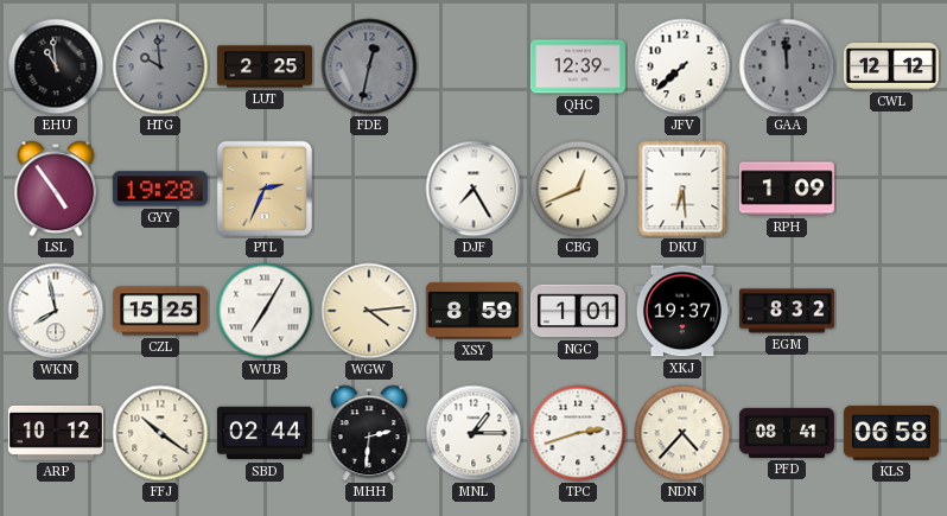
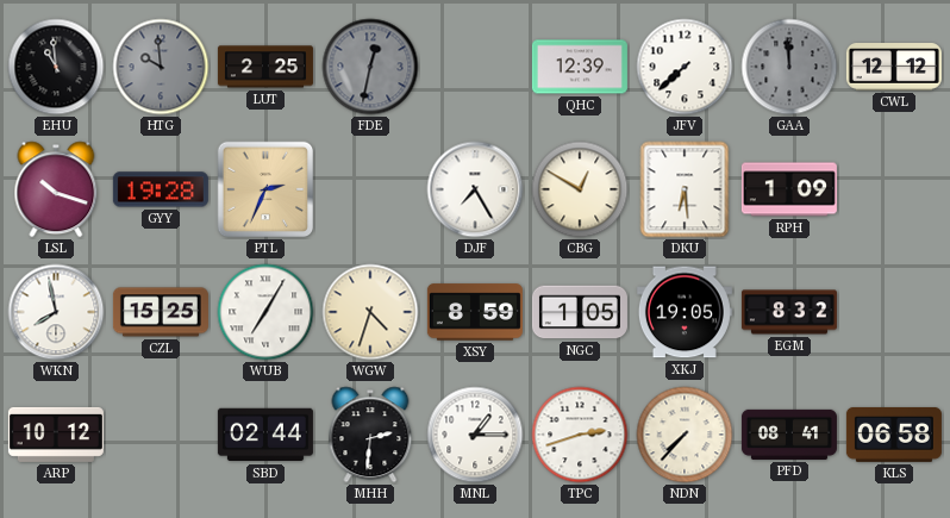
LSL: 4:54 -> 10:18
CBG: 12:41 -> 12:50
WGW: 4:14 -> 4:33
NGC: 1:01 -> 1:05
XKJ: 19:37 -> 19:05
FFJ: 10:21 -> none
NDN: 4:37 -> 7:37
